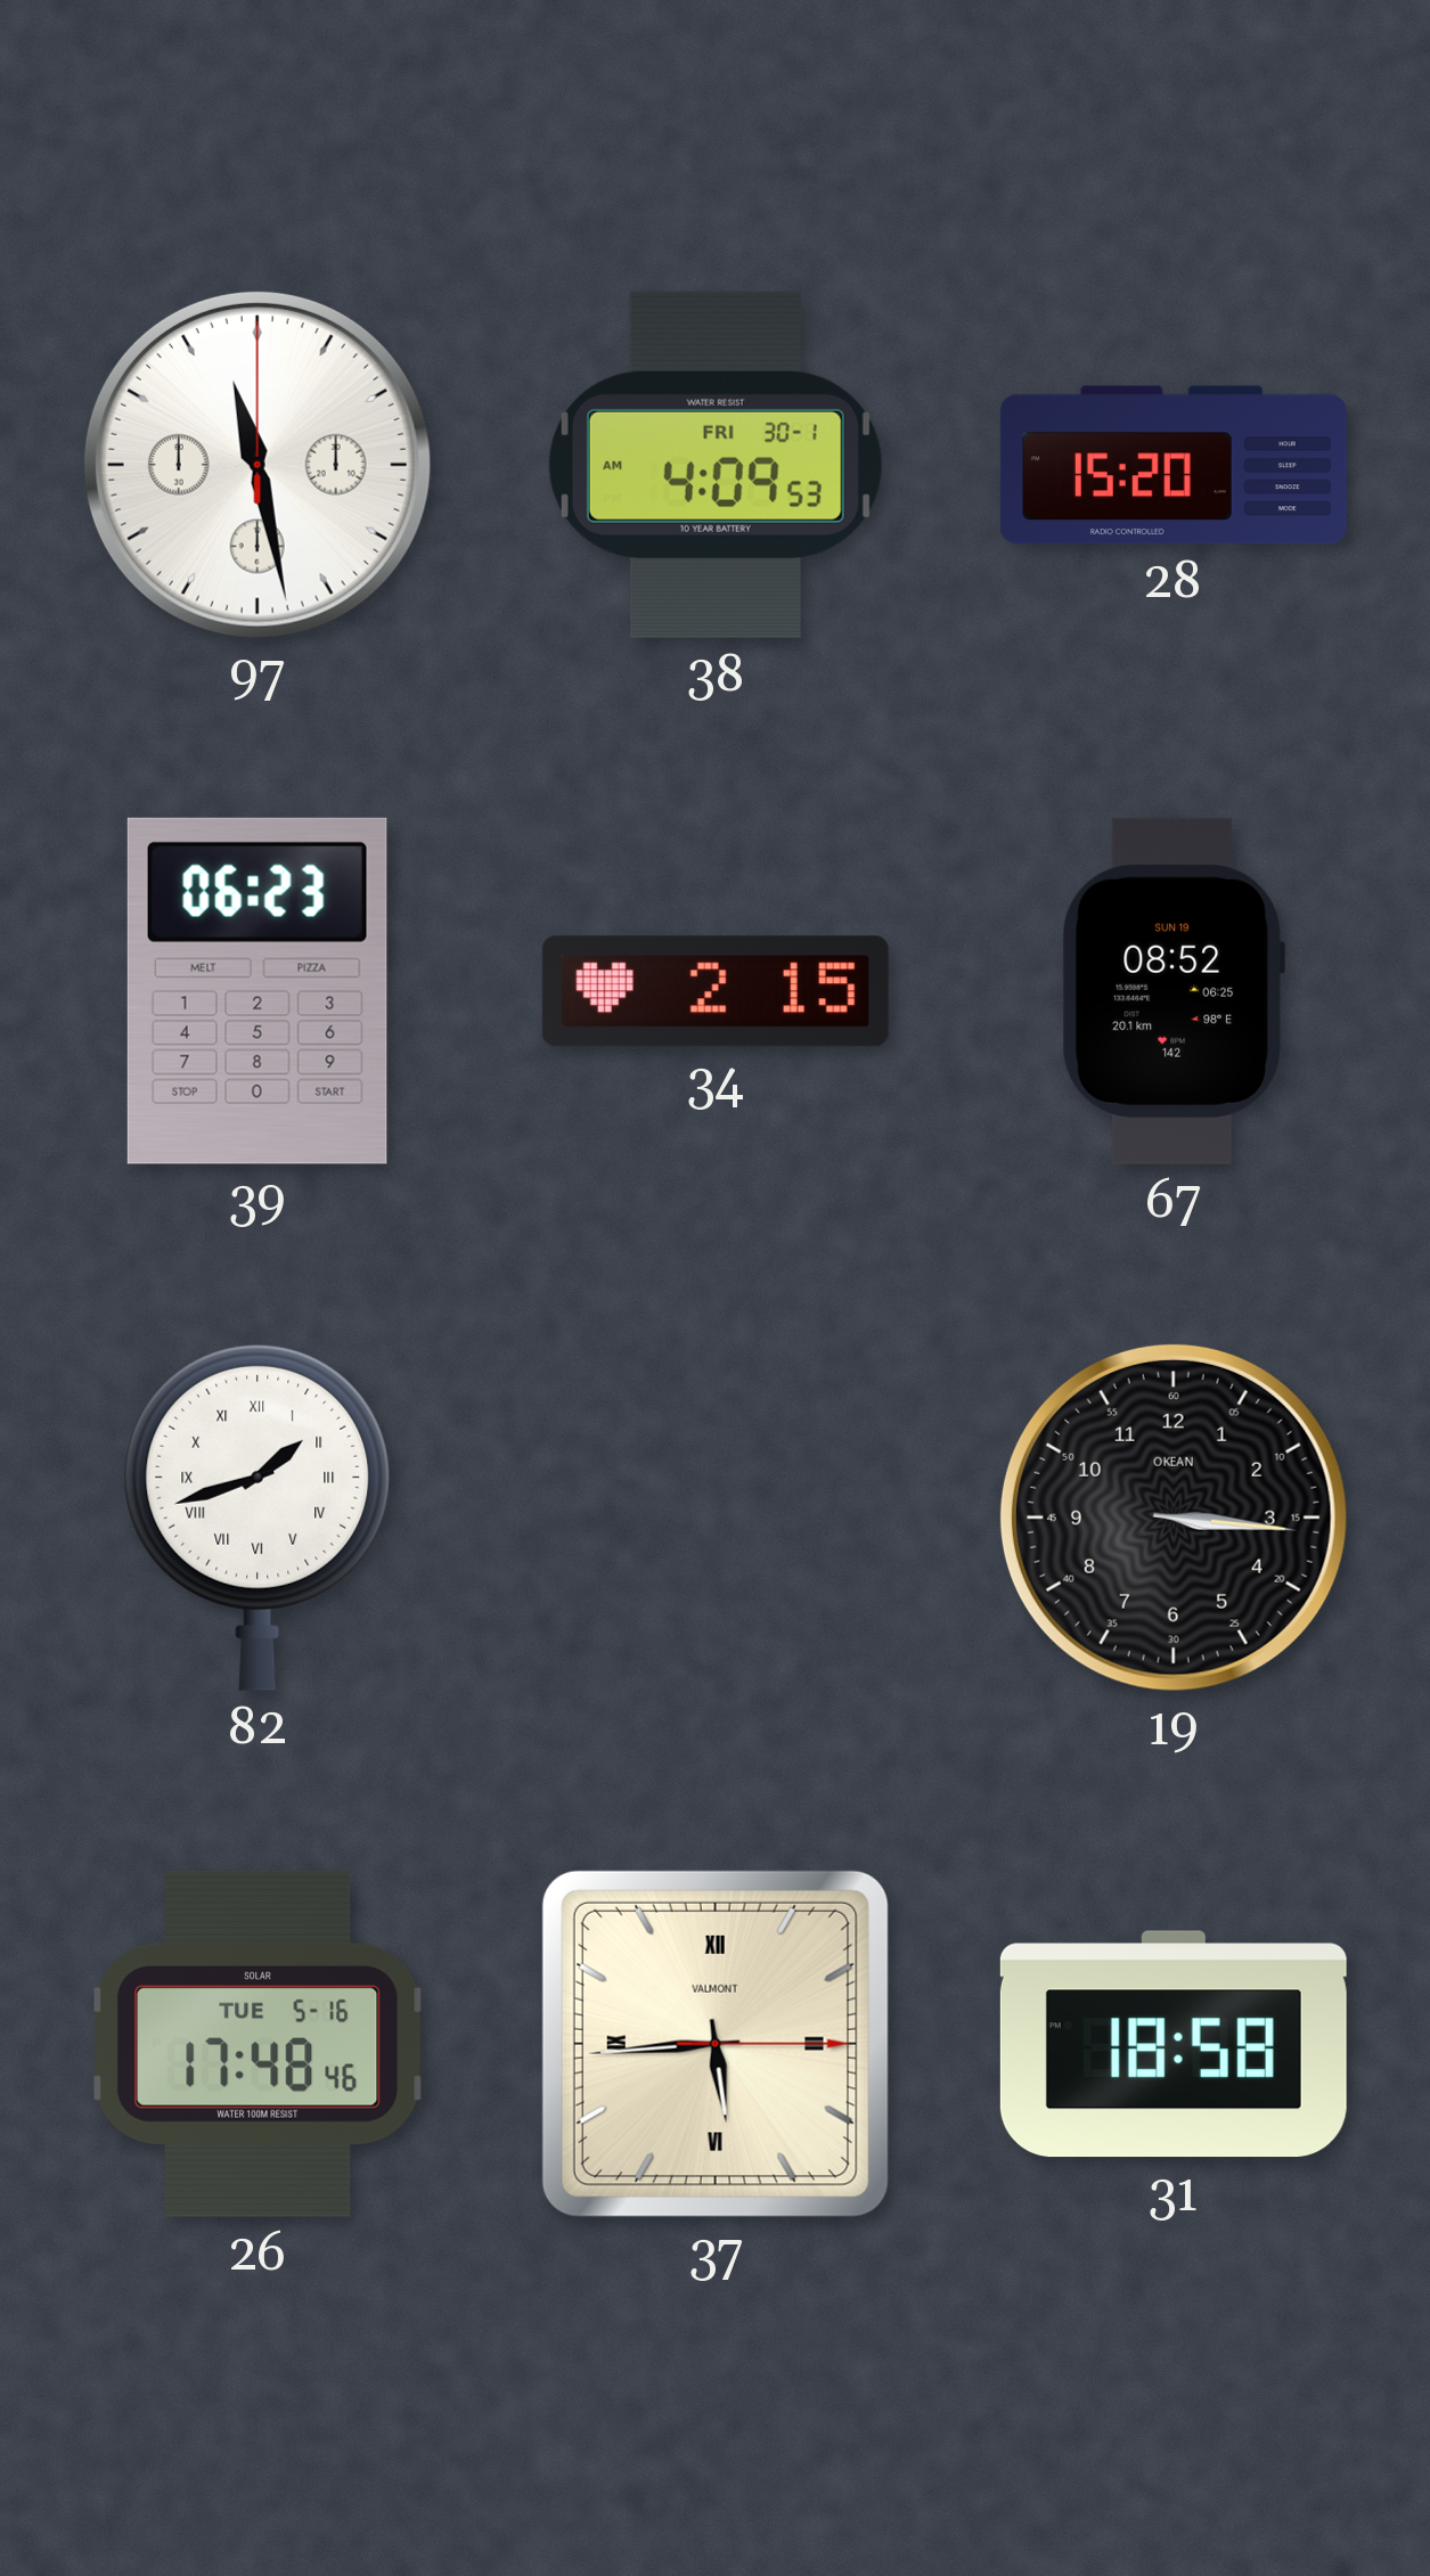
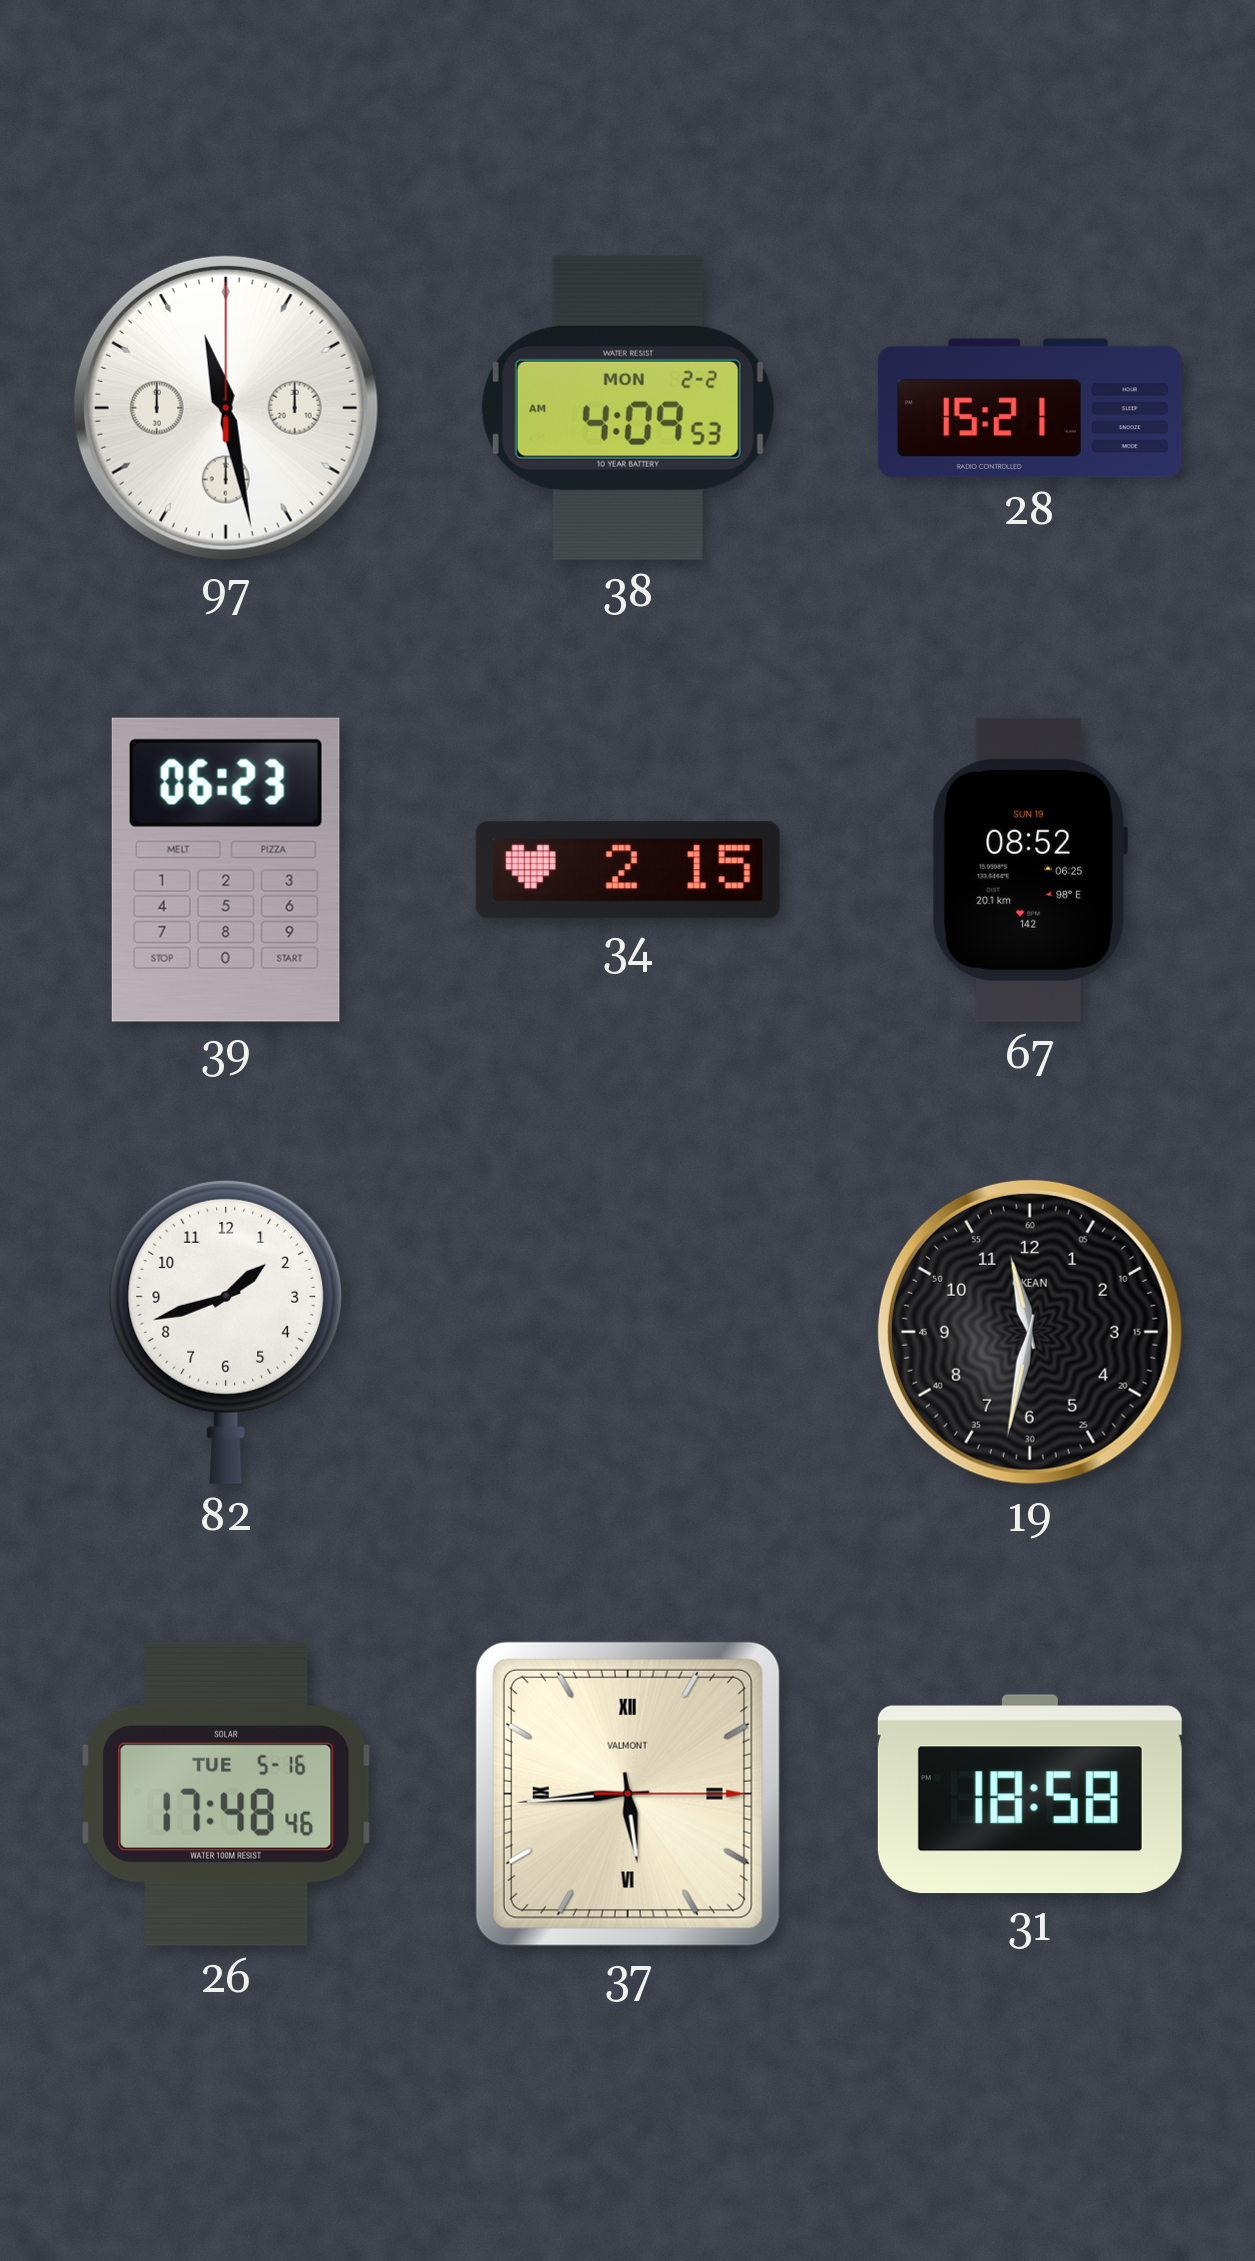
38 date: FRI 30-1 -> MON 2-2
28: 15:20 -> 15:21
82 numerals: Roman -> Arabic
19: 3:16 -> 11:32
